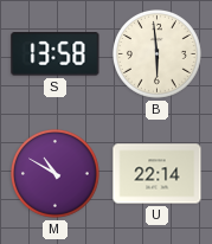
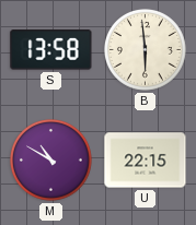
U: 22:14 -> 22:15
